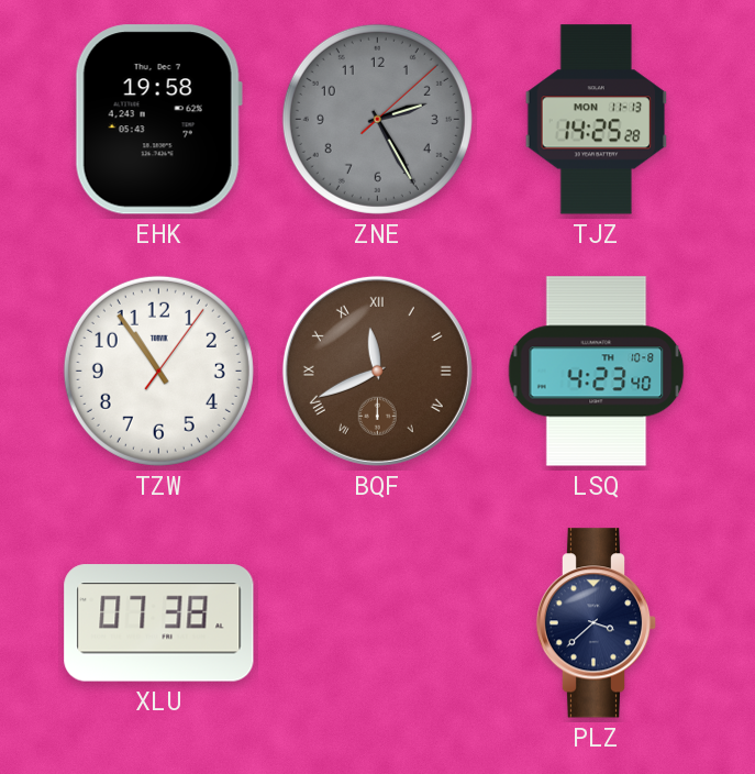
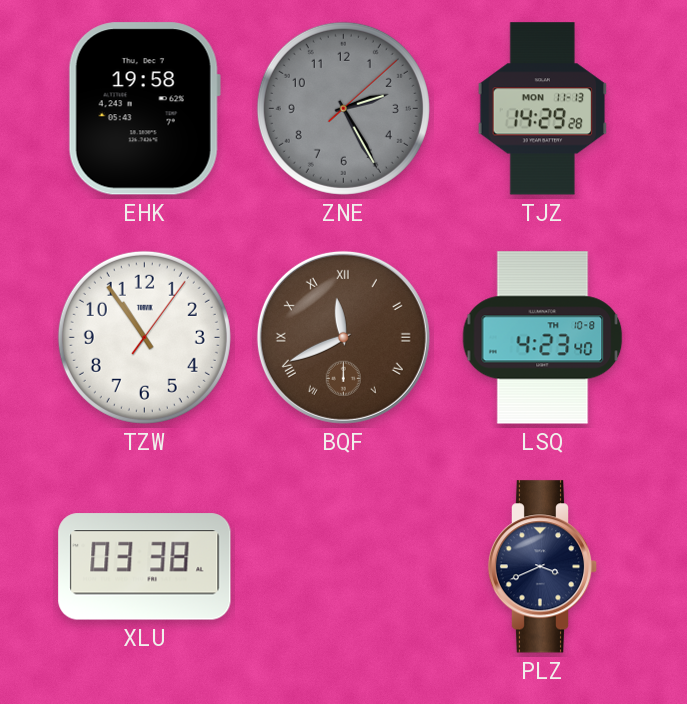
TJZ: 14:25 -> 14:29
XLU: 07:38 -> 03:38
PLZ: 3:38 -> 3:41
